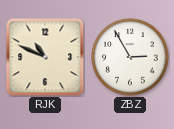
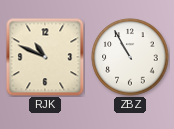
ZBZ: 2:55 -> 10:55
